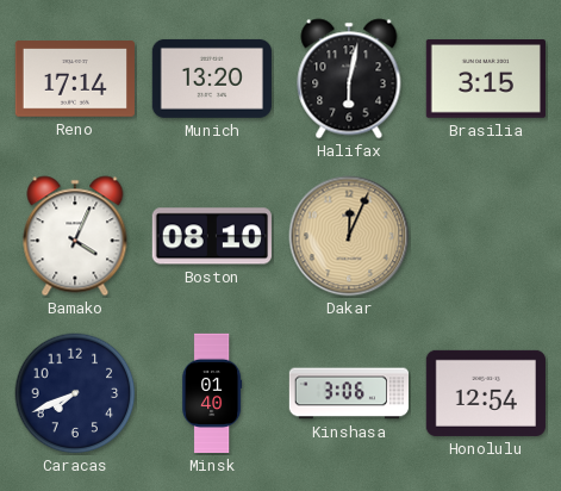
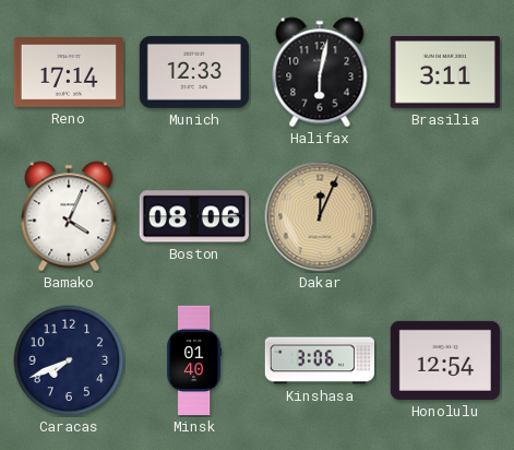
Munich: 13:20 -> 12:33
Brasilia: 3:15 -> 3:11
Boston: 08:10 -> 08:06
